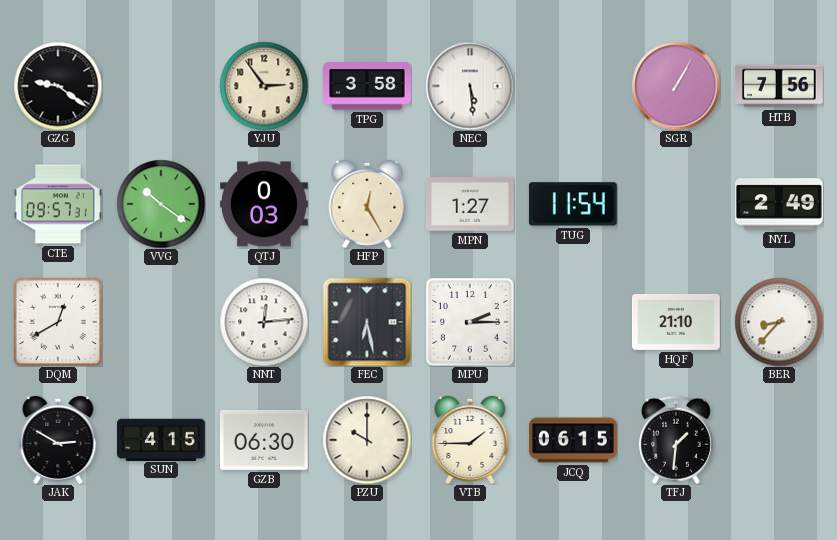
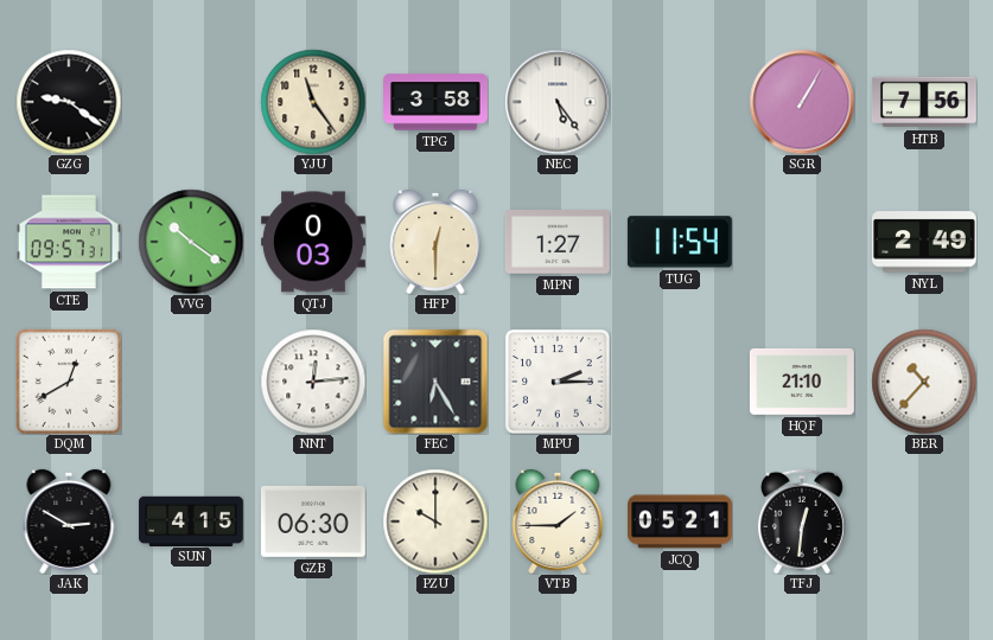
YJU: 2:54 -> 11:24
NEC: 5:29 -> 5:24
HFP: 12:25 -> 12:30
FEC: 6:28 -> 6:25
BER: 8:37 -> 10:37
JCQ: 06:15 -> 05:21
TFJ: 1:31 -> 12:31
